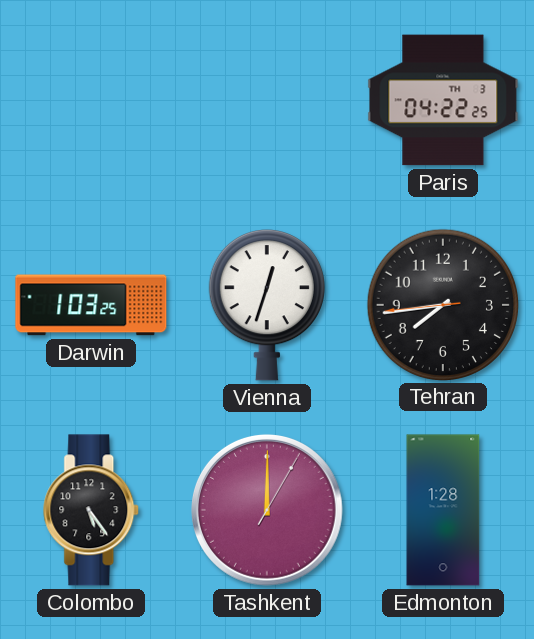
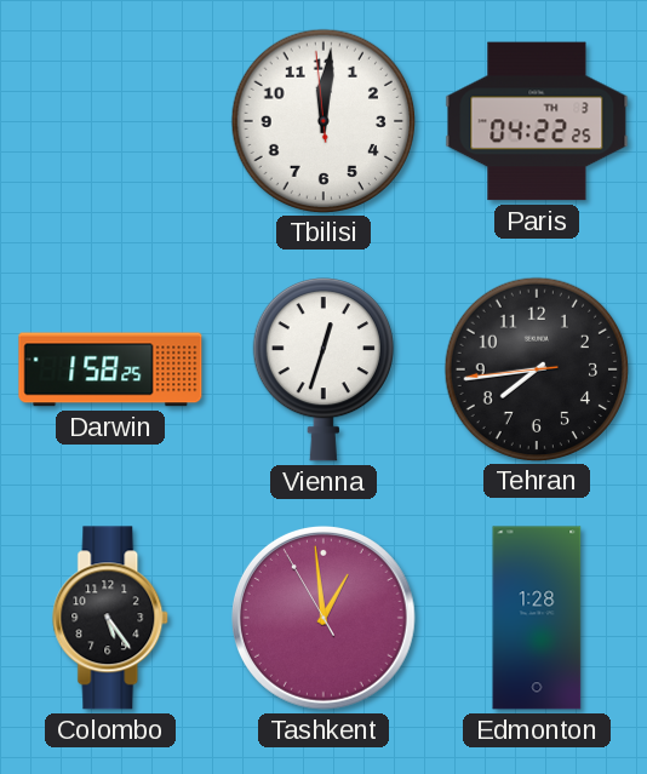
Tbilisi: none -> 12:00
Darwin: 1:03 -> 1:58
Tashkent: 12:00 -> 12:58
